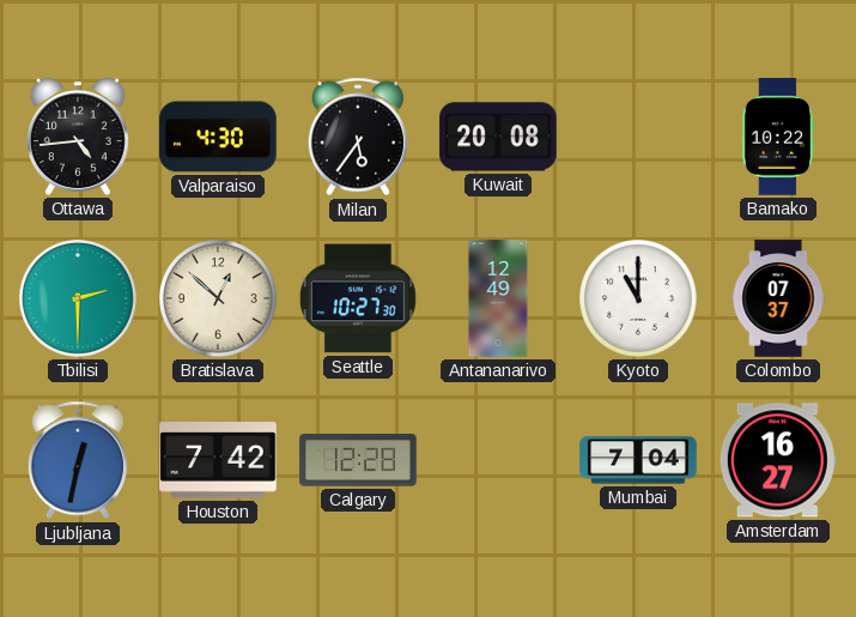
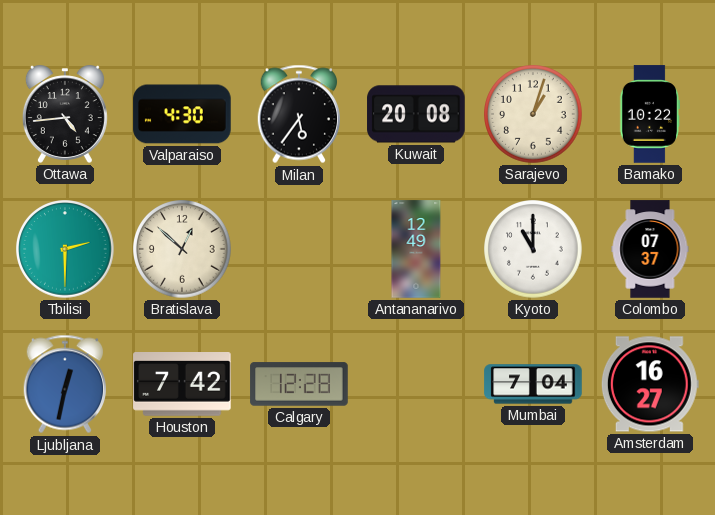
Sarajevo: none -> 1:03
Seattle: 10:27 -> none
